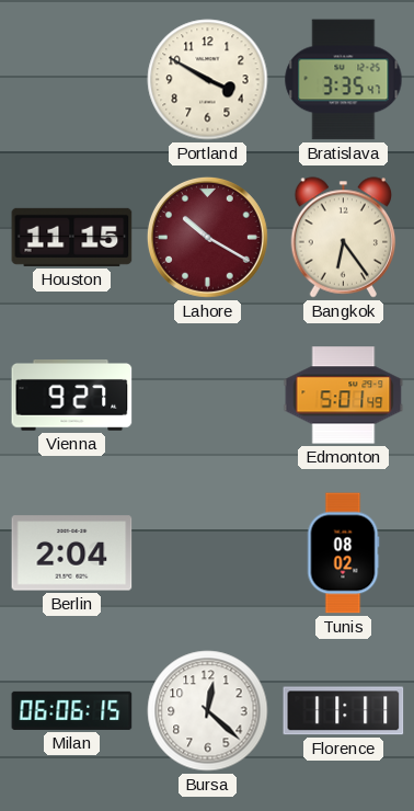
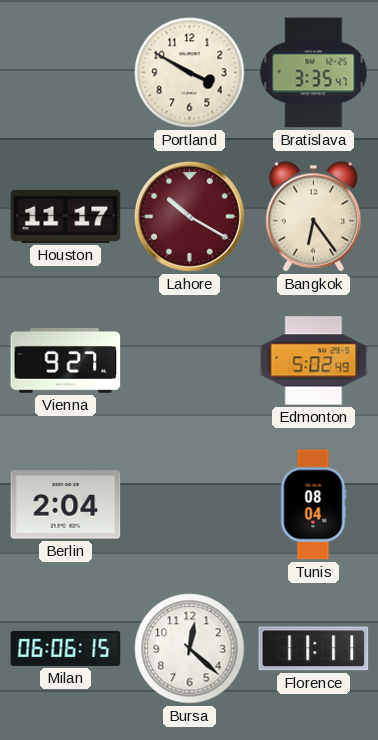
Houston: 11:15 -> 11:17
Edmonton: 5:01 -> 5:02
Tunis: 08:02 -> 08:04
